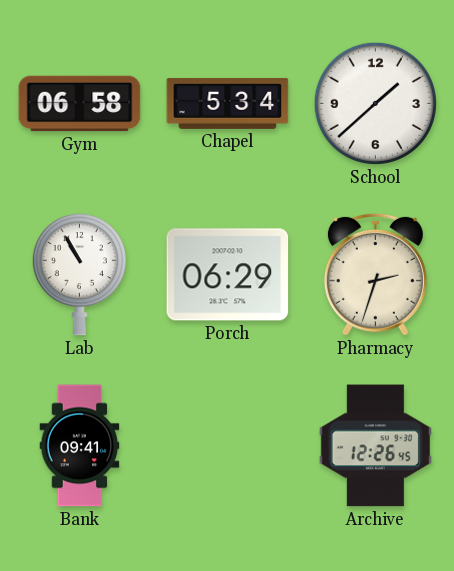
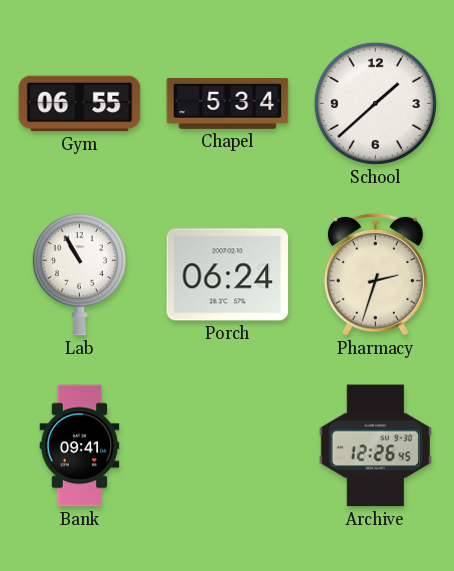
Gym: 06:58 -> 06:55
Porch: 06:29 -> 06:24
